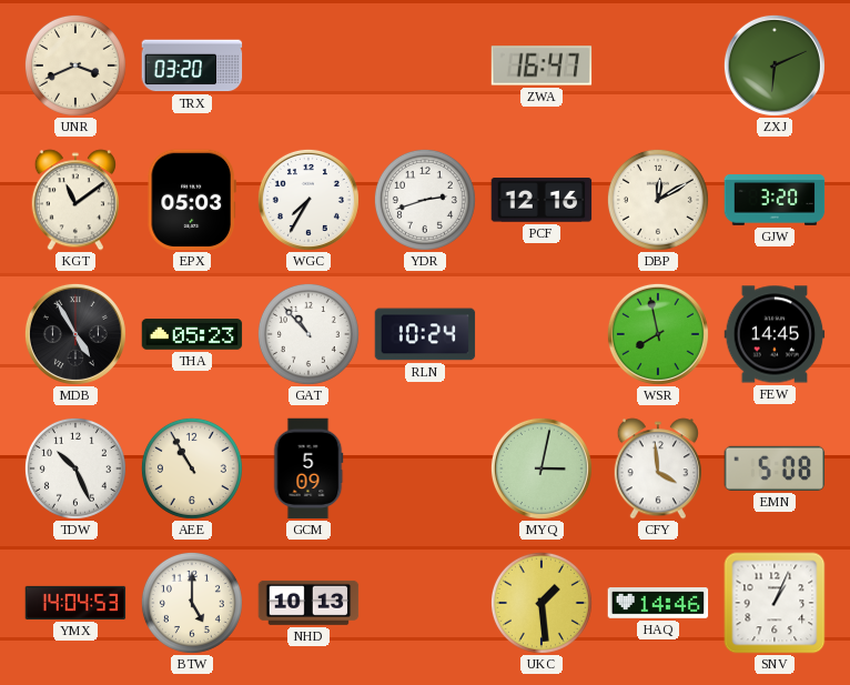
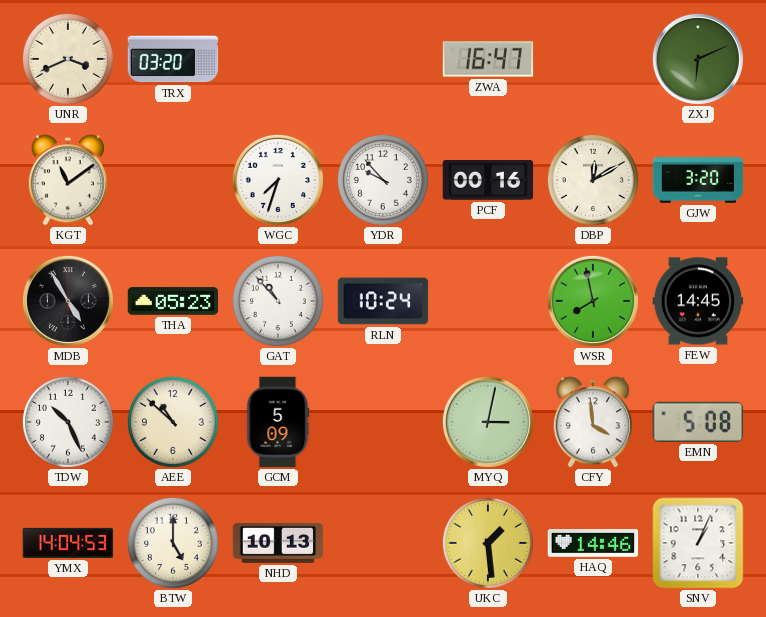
EPX: 05:03 -> none
WGC: 7:35 -> 7:33
YDR: 2:42 -> 9:53
PCF: 12:16 -> 00:16
AEE: 10:55 -> 10:52
